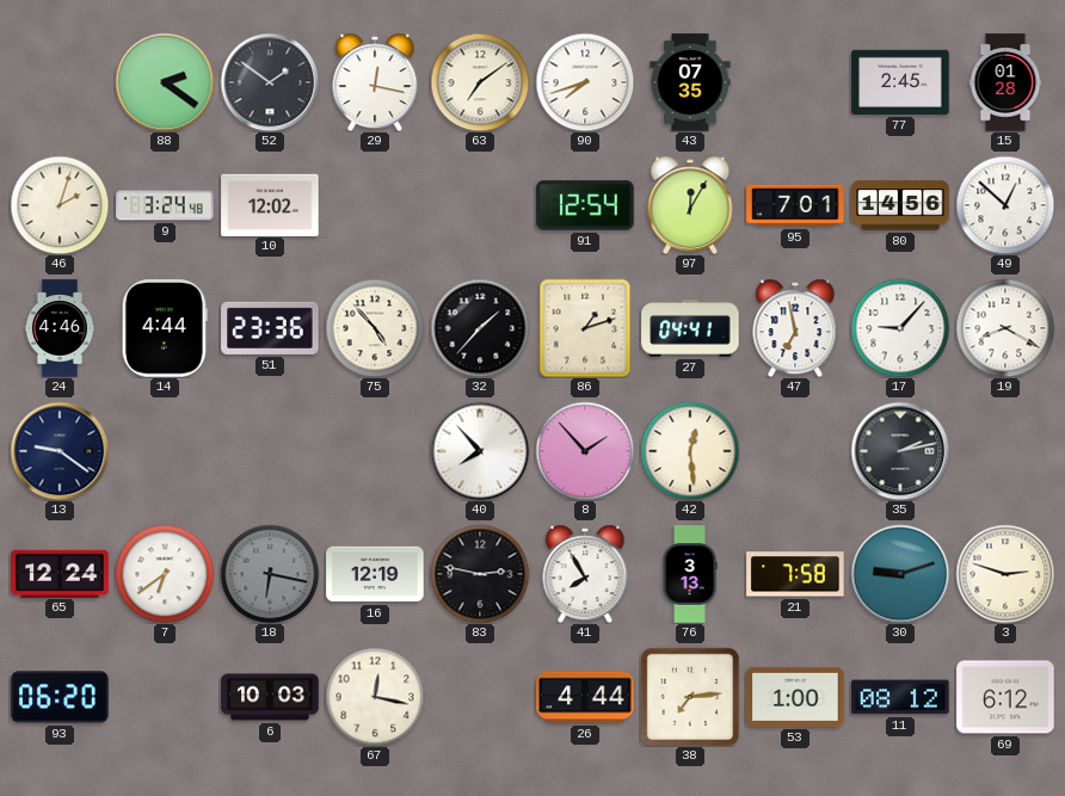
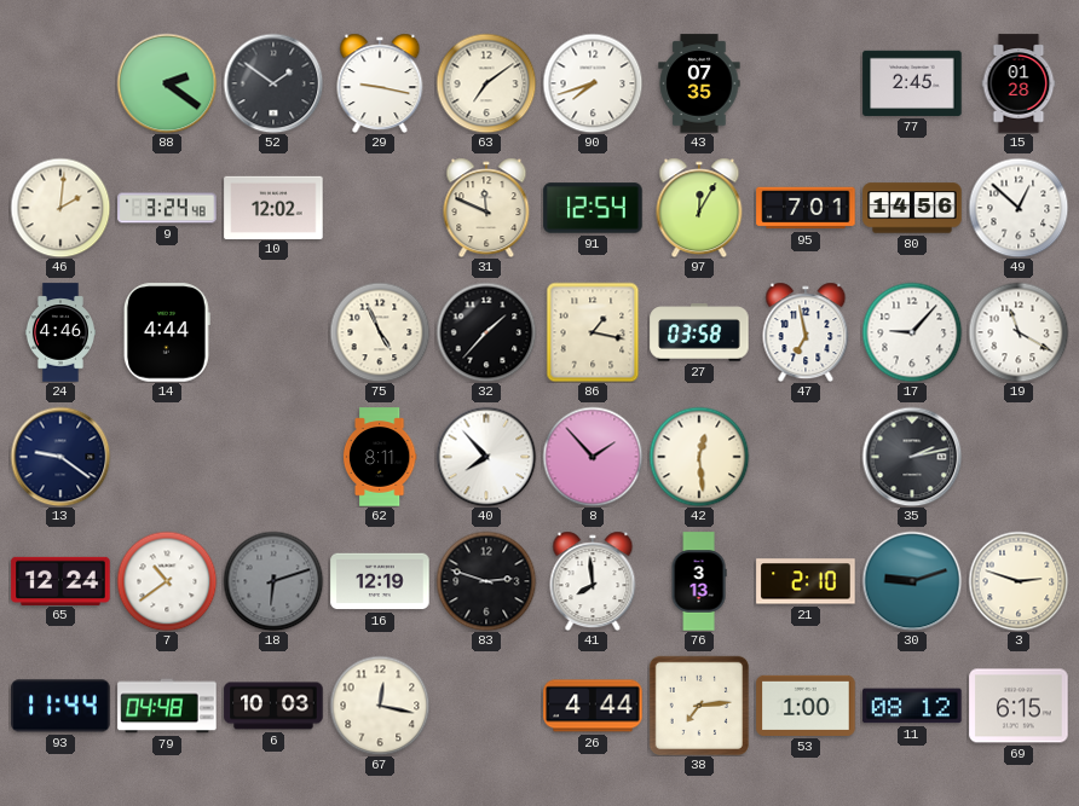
29: 12:17 -> 9:17
46: 2:03 -> 2:01
31: none -> 11:49
51: 23:36 -> none
75: 4:53 -> 4:56
86: 1:12 -> 1:17
27: 04:41 -> 03:58
19: 8:20 -> 11:20
62: none -> 8:11
7: 6:39 -> 10:39
18: 6:17 -> 6:12
83: 2:47 -> 2:48
41: 7:55 -> 7:59
21: 7:58 -> 2:10
93: 06:20 -> 11:44
79: none -> 04:48
69: 6:12 -> 6:15
